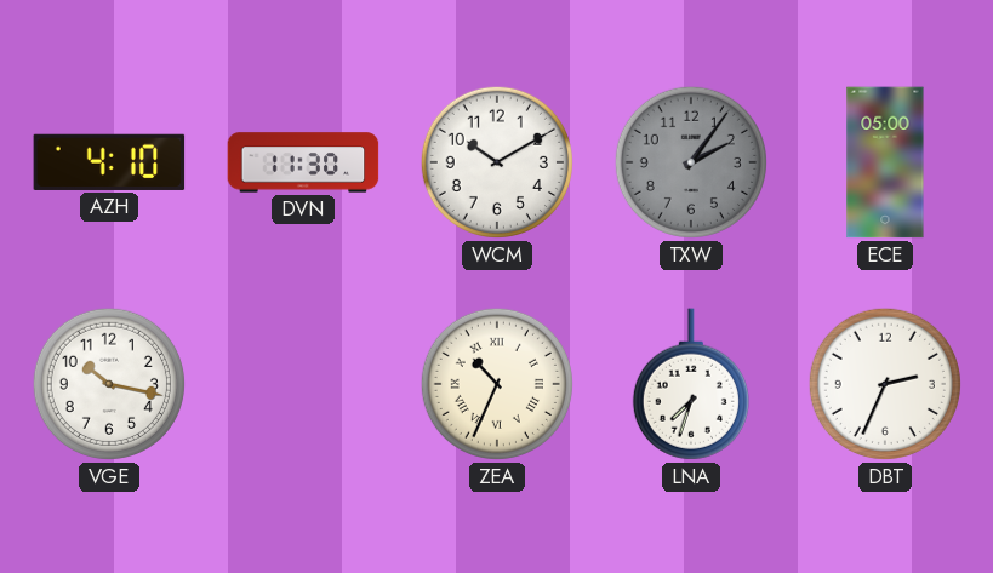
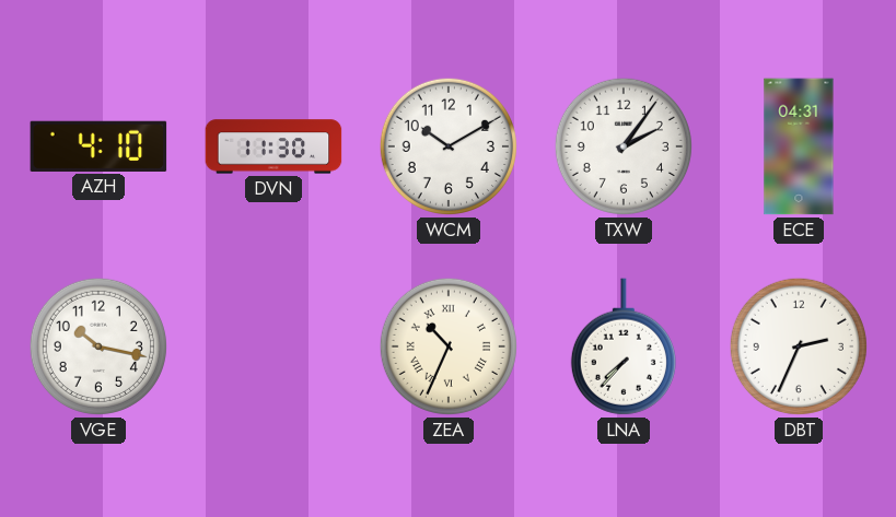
TXW dial: grey -> white
ECE: 05:00 -> 04:31
LNA: 7:33 -> 7:37
